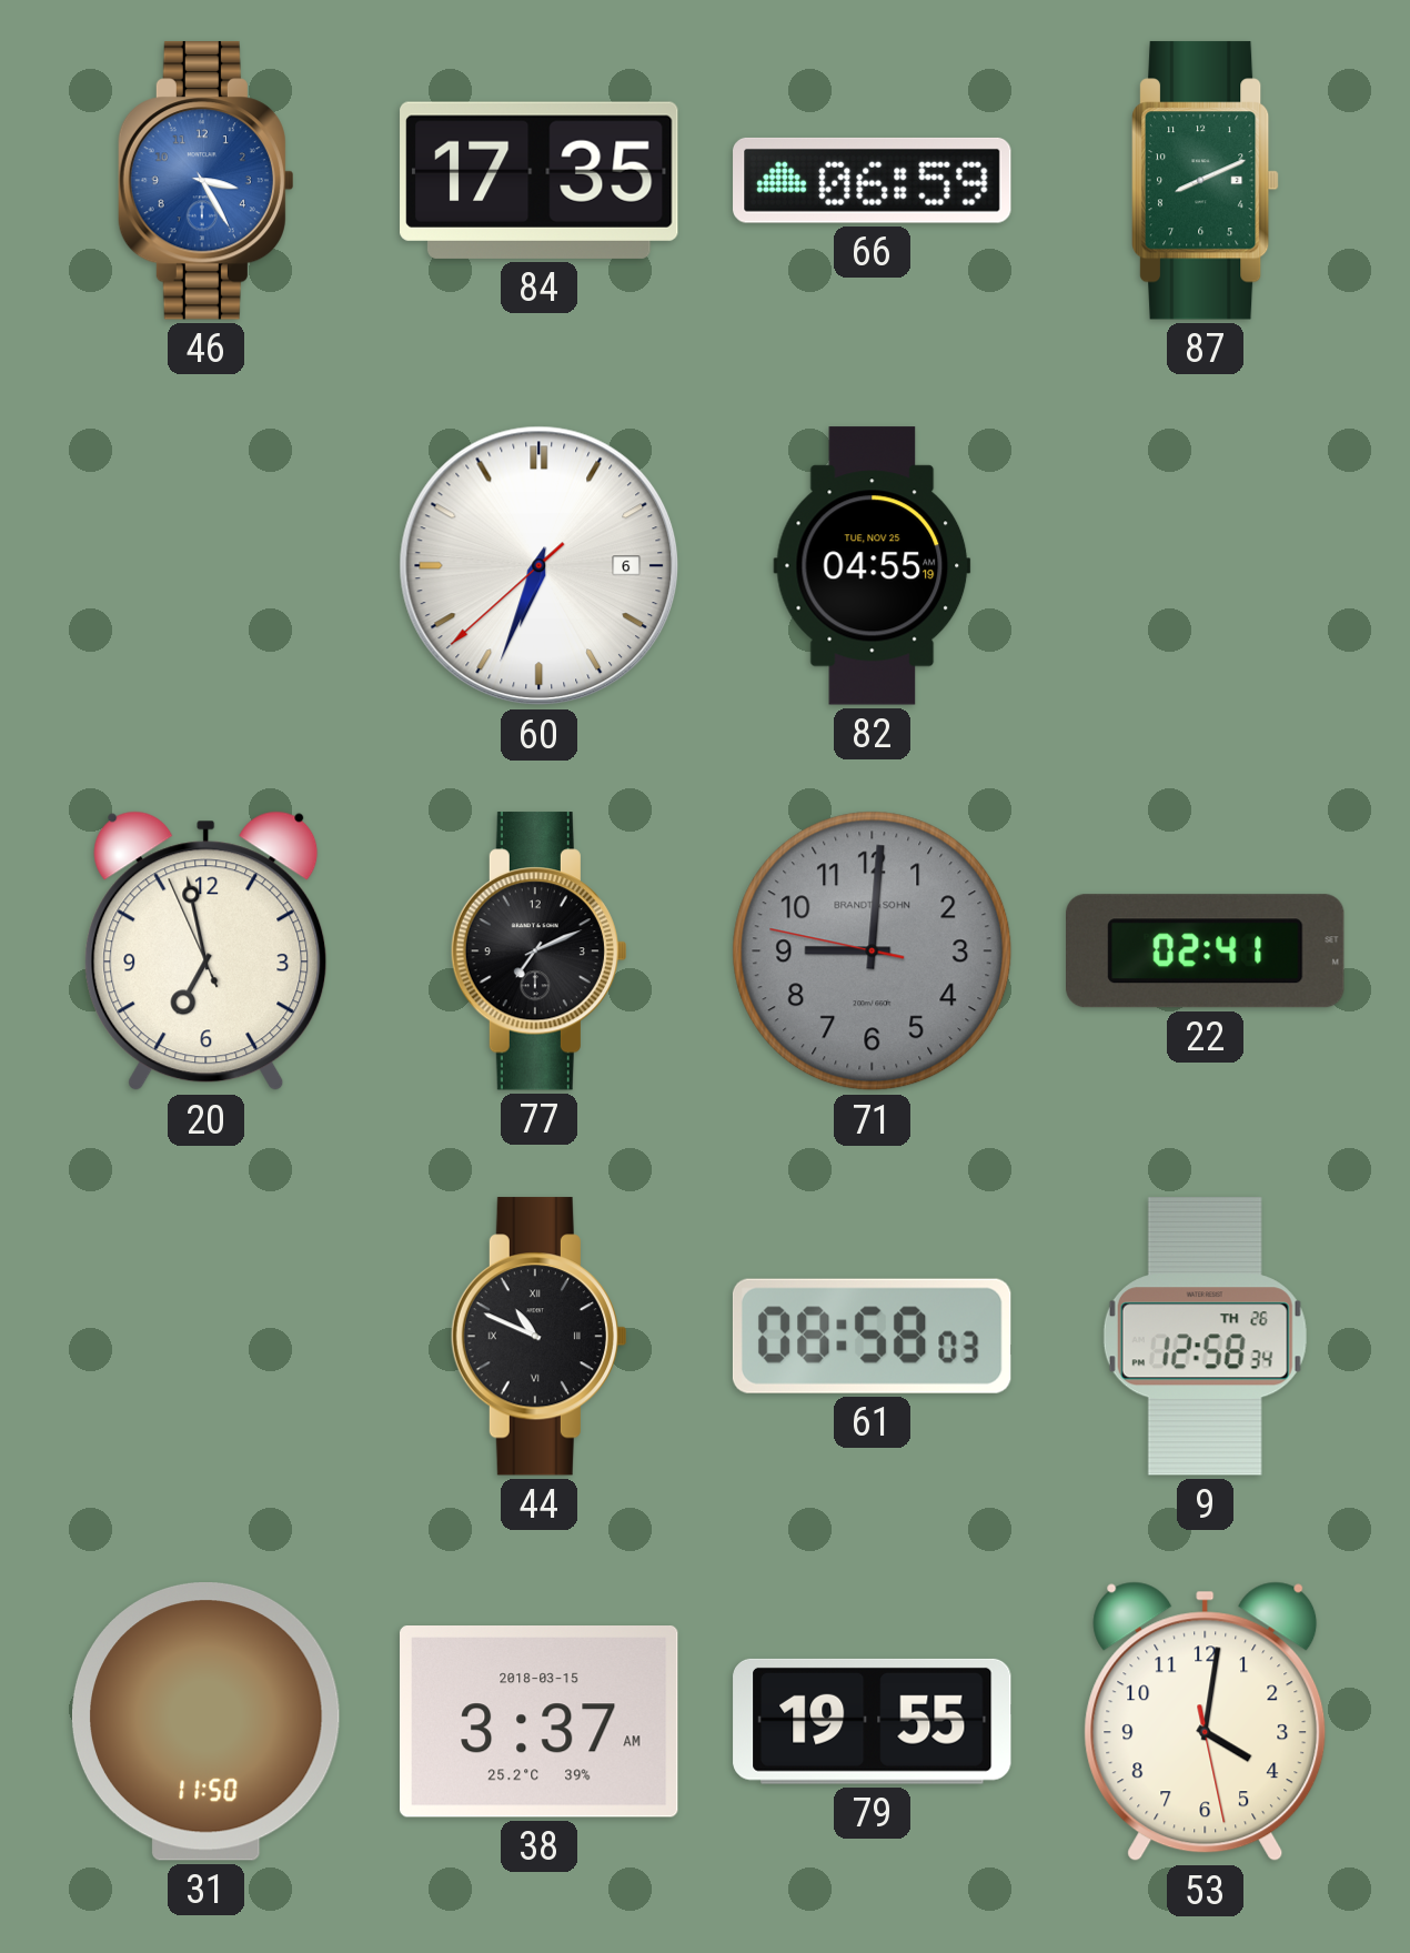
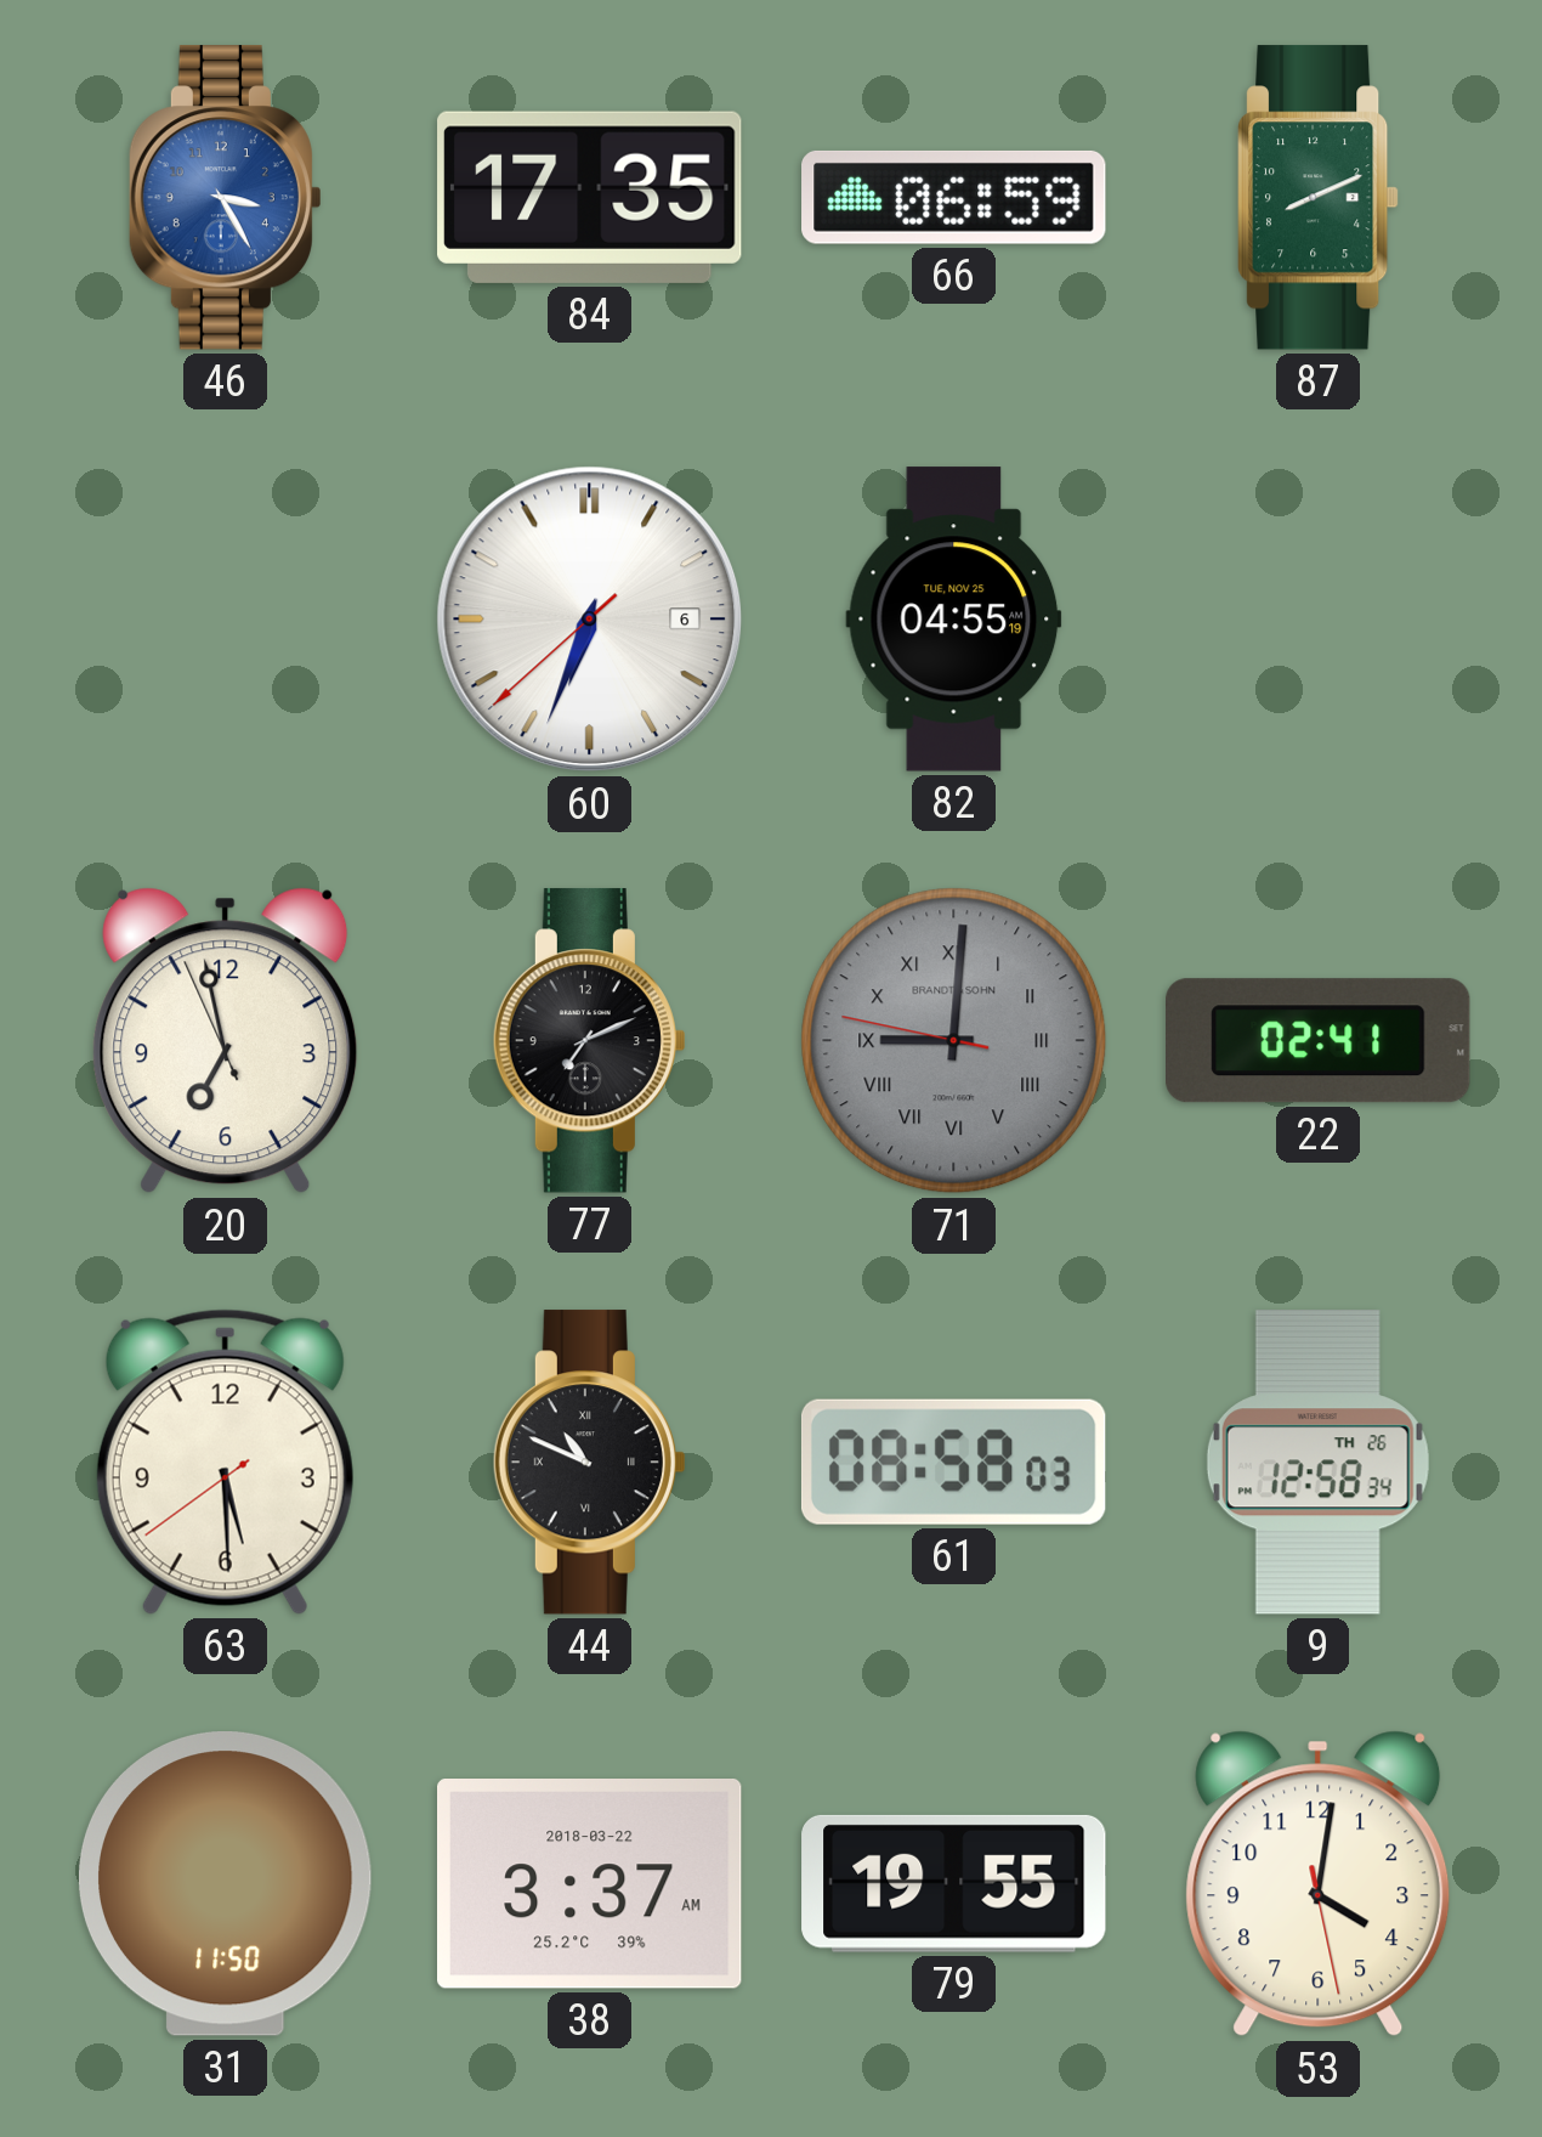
71 numerals: Arabic -> Roman
63: none -> 5:29
38 date: 2018-03-15 -> 2018-03-22
